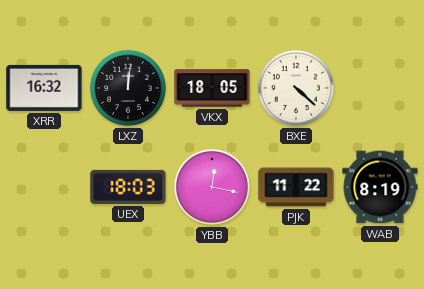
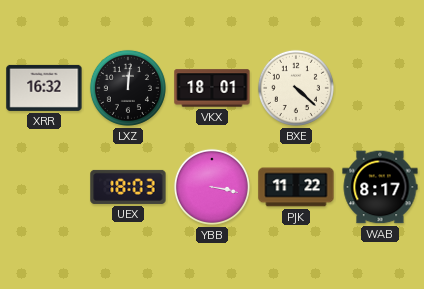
VKX: 18:05 -> 18:01
YBB: 12:17 -> 3:17
WAB: 8:19 -> 8:17
